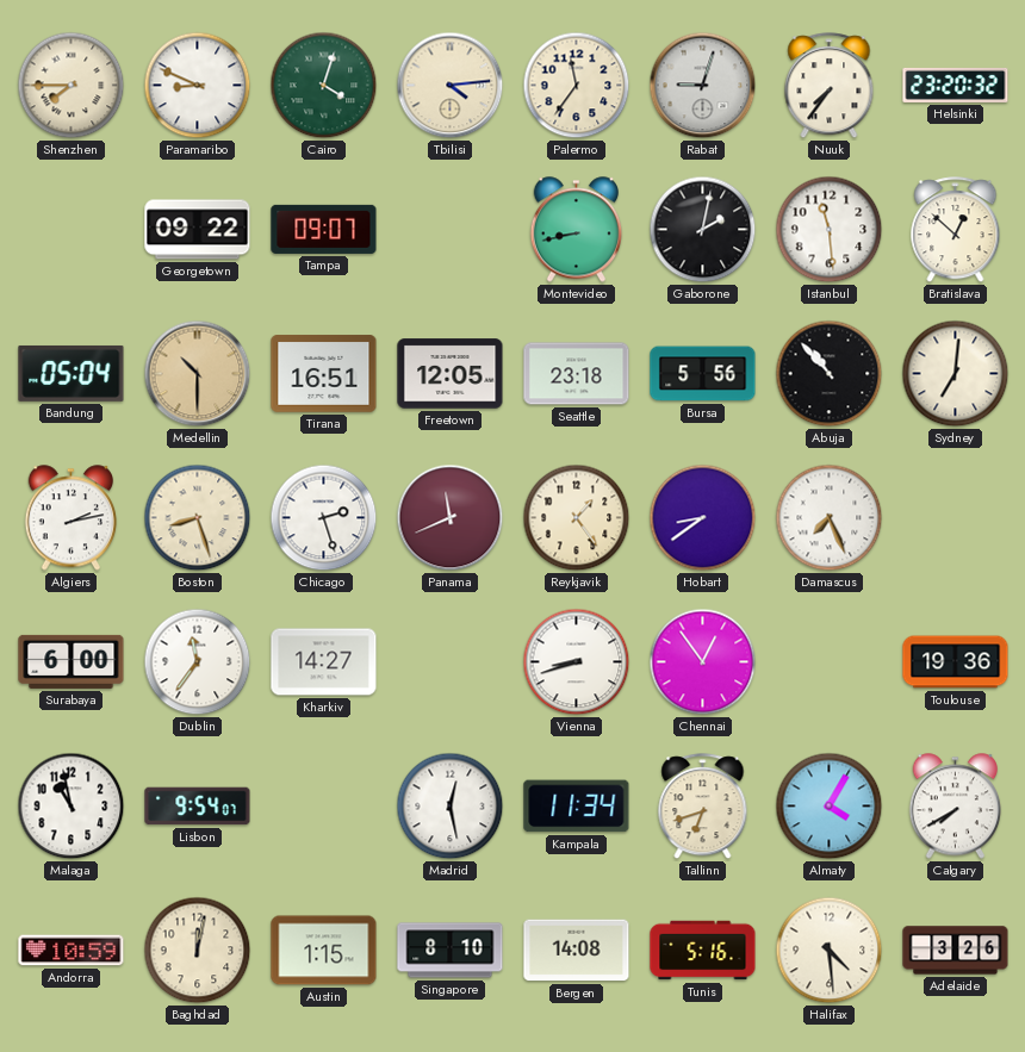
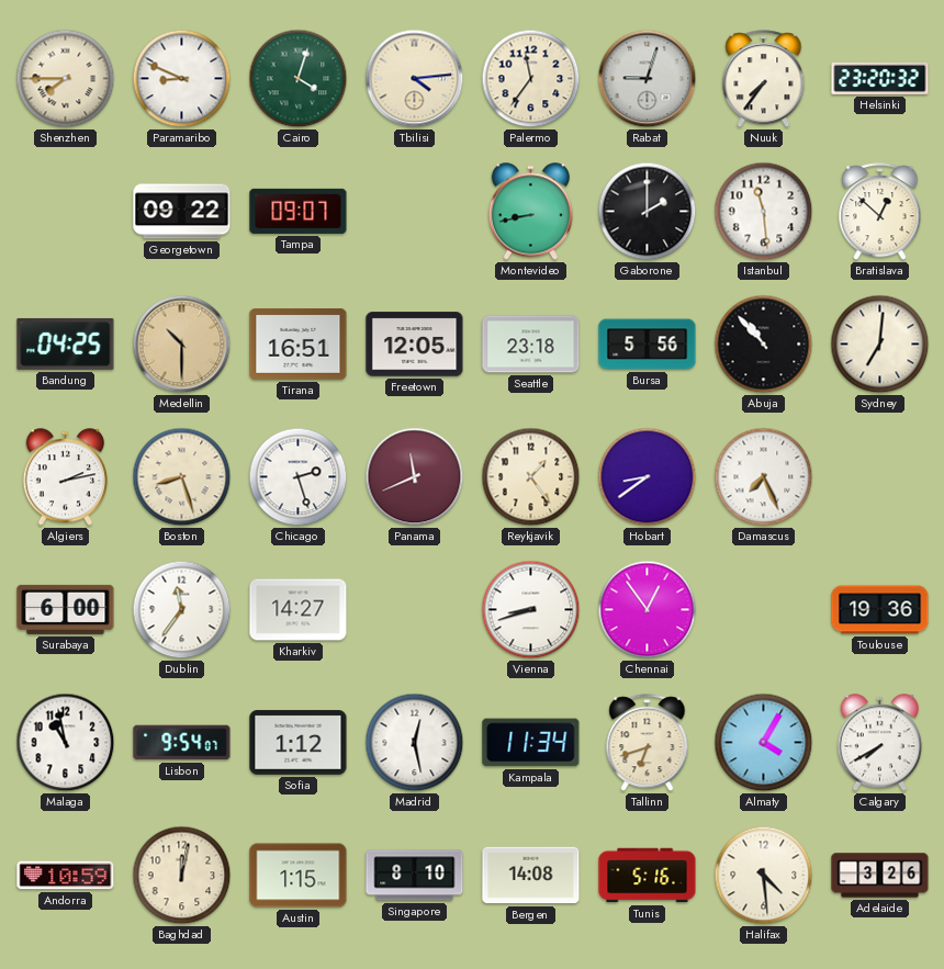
Gaborone: 2:02 -> 2:00
Bandung: 05:04 -> 04:25
Sofia: none -> 1:12
